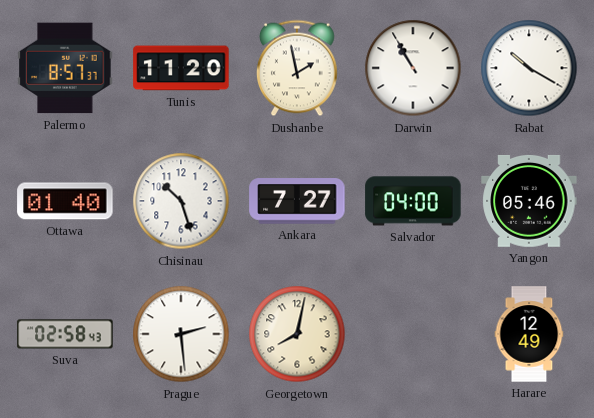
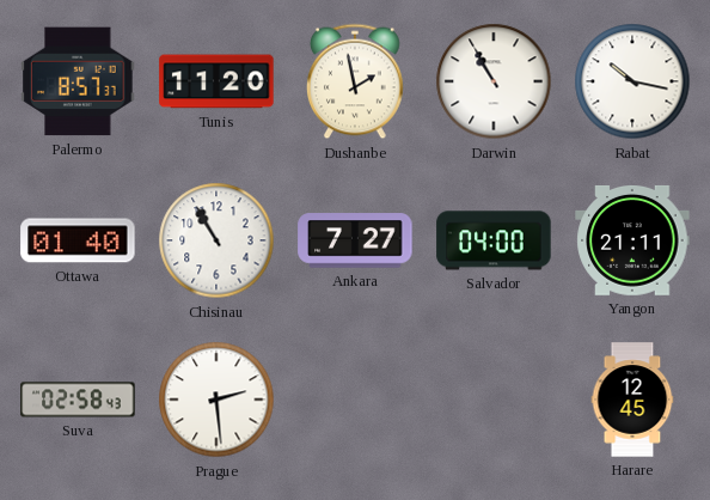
Rabat: 10:20 -> 10:17
Chisinau: 10:27 -> 10:55
Yangon: 05:46 -> 21:11
Georgetown: 8:02 -> none
Harare: 12:49 -> 12:45
